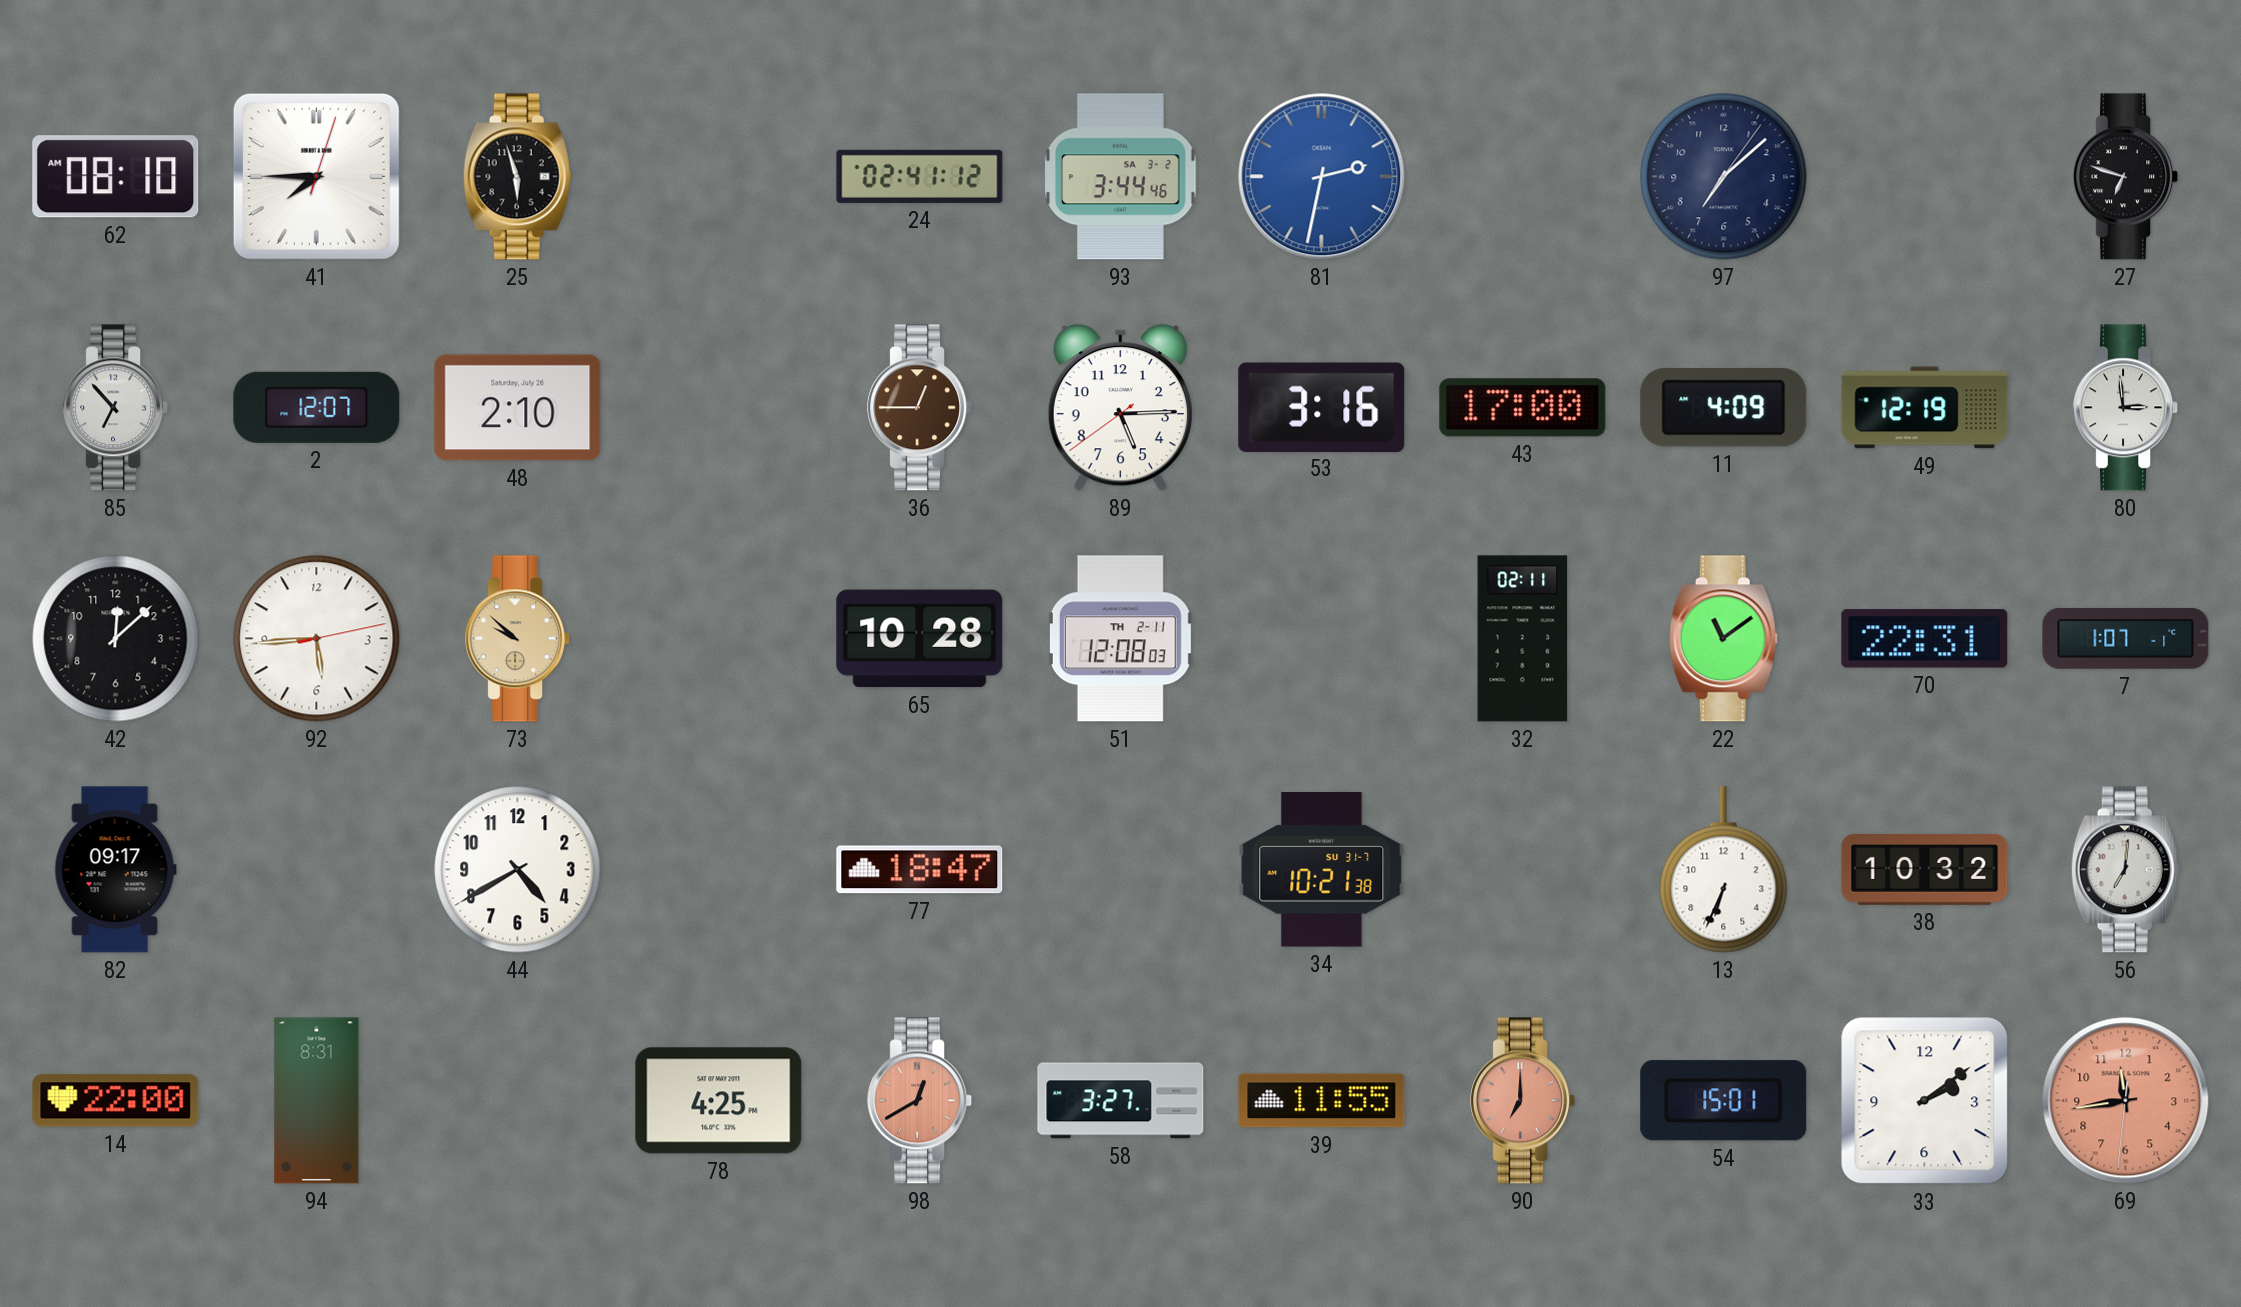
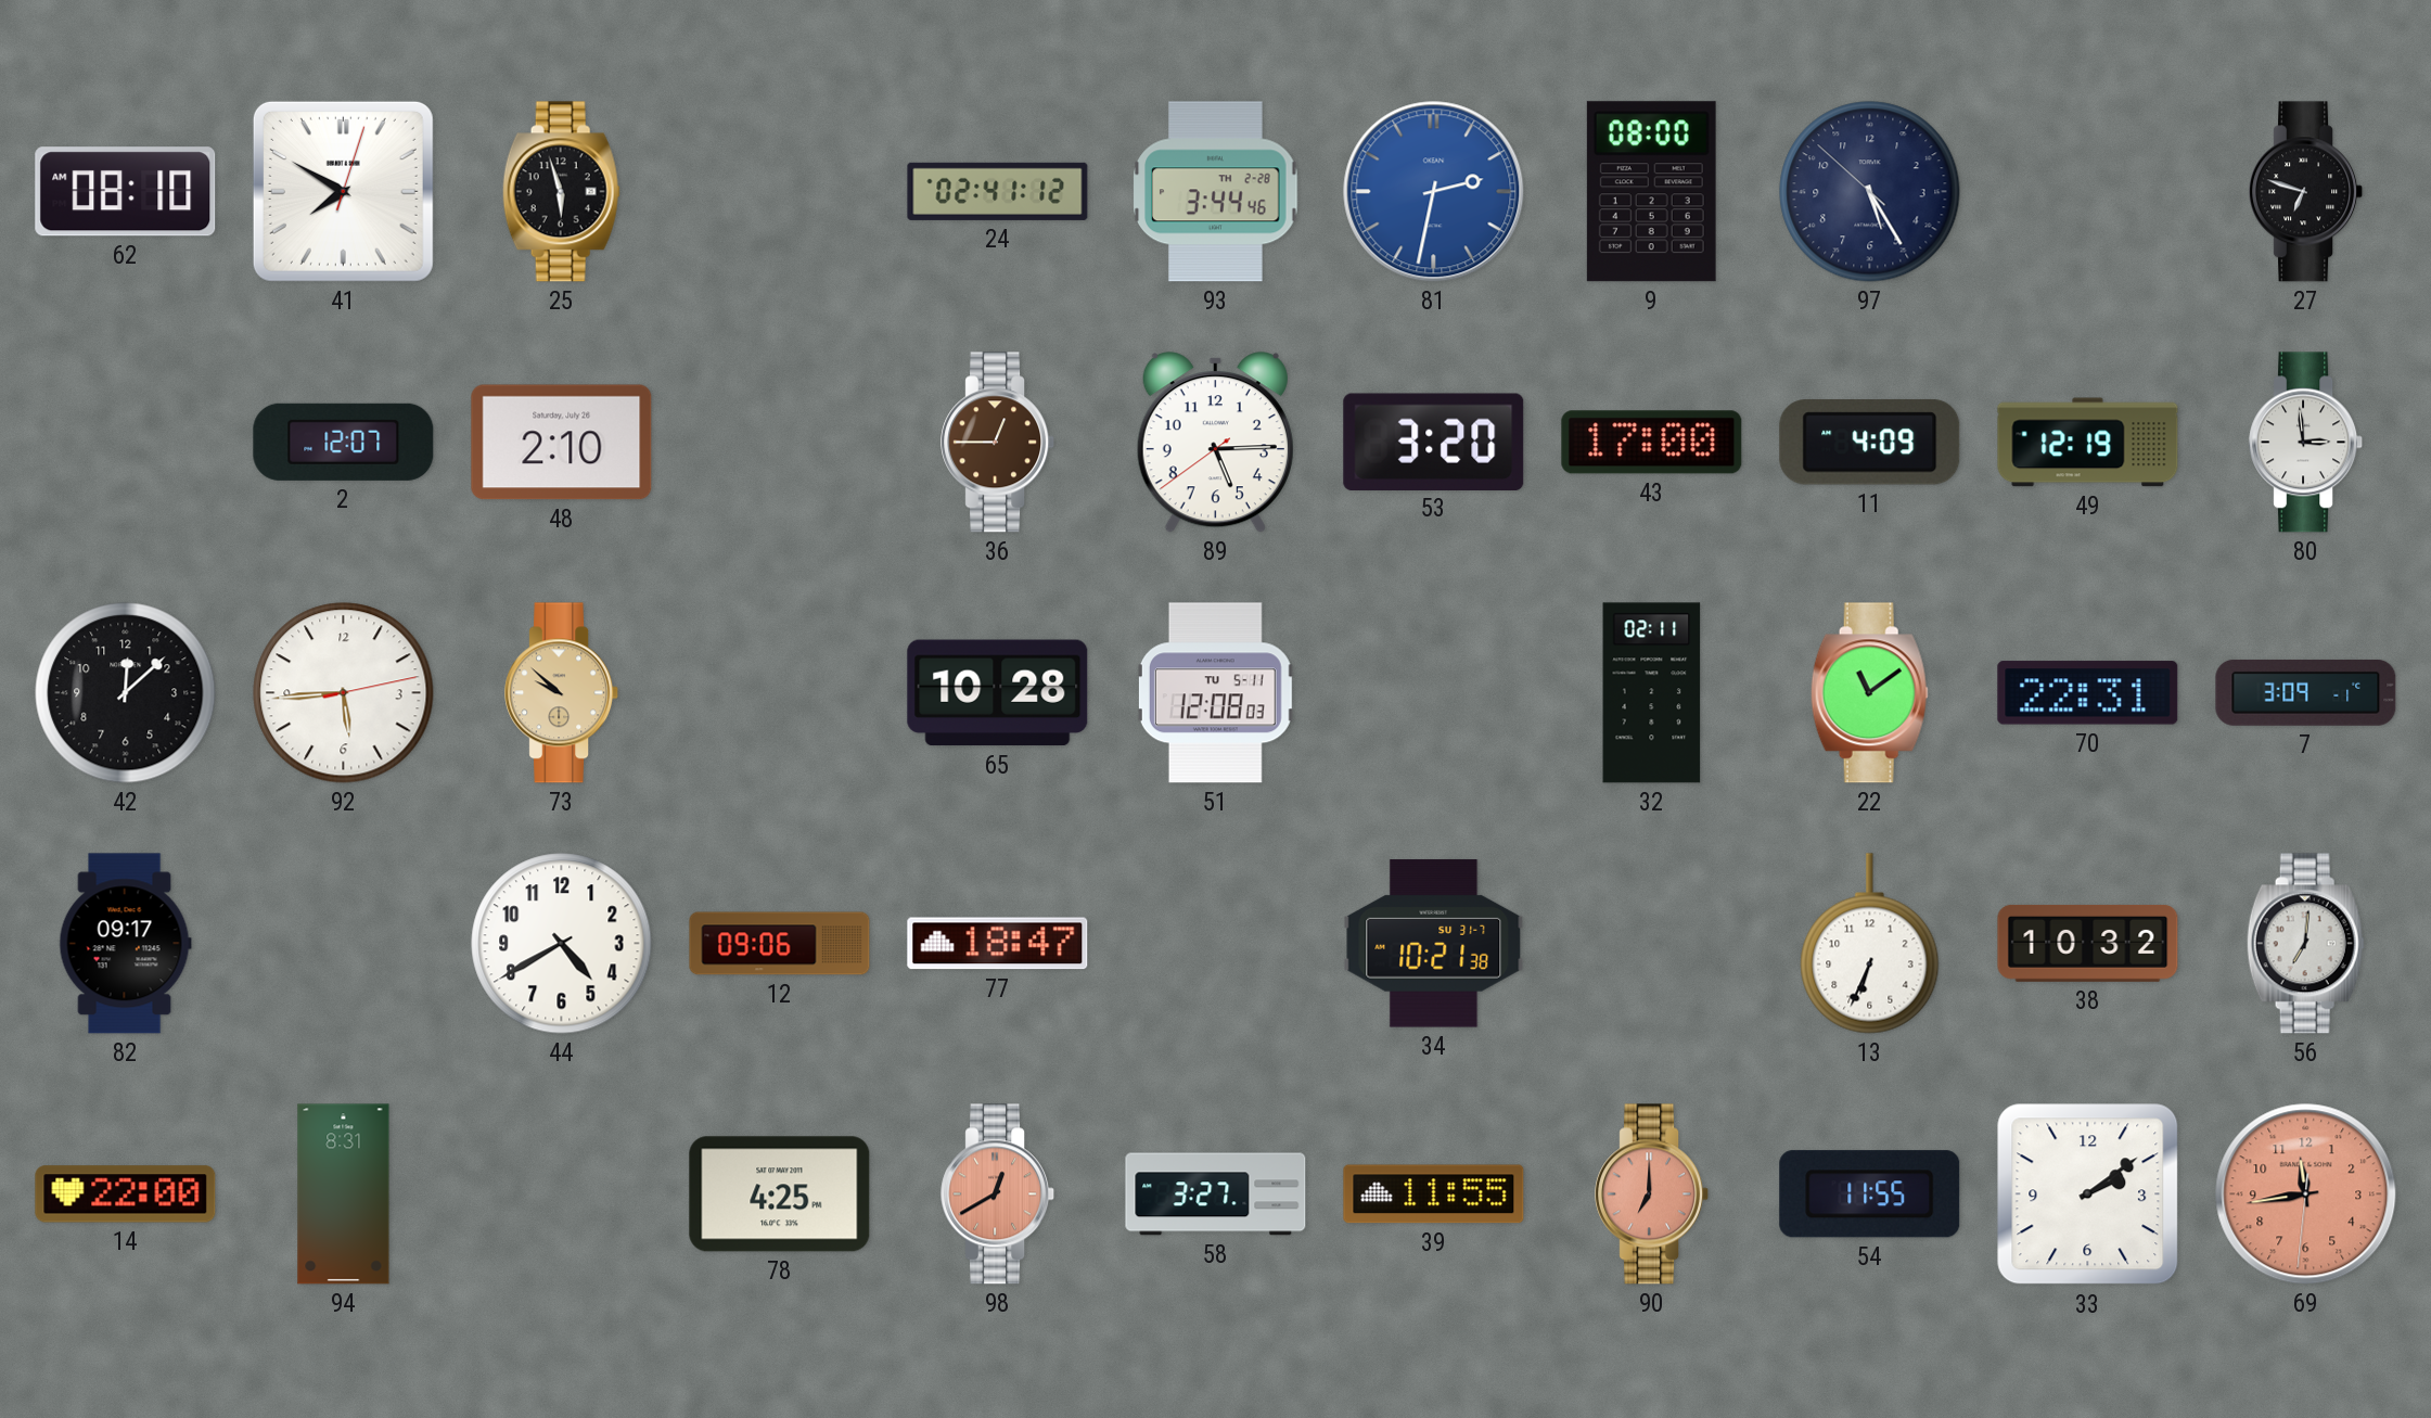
41: 7:45 -> 7:50
93 date: SA 3-2 -> TH 2-28
9: none -> 08:00
97: 7:08 -> 5:24
85: 6:53 -> none
53: 3:16 -> 3:20
51 date: TH 2-11 -> TU 5-11
7: 1:07 -> 3:09
12: none -> 09:06
54: 15:01 -> 11:55
